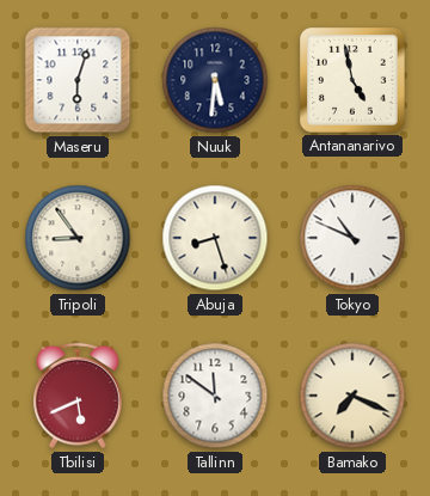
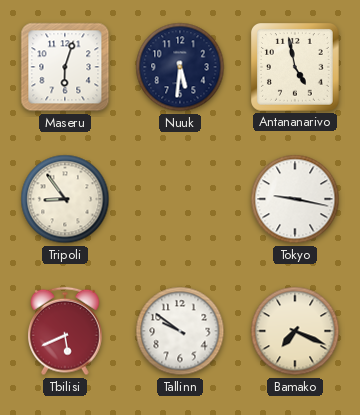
Abuja: 8:27 -> none
Tokyo: 10:49 -> 9:17
Tallinn: 11:51 -> 9:51
